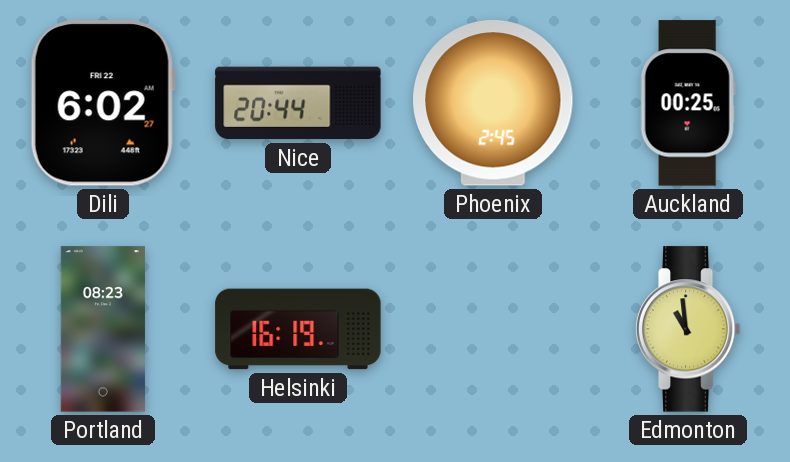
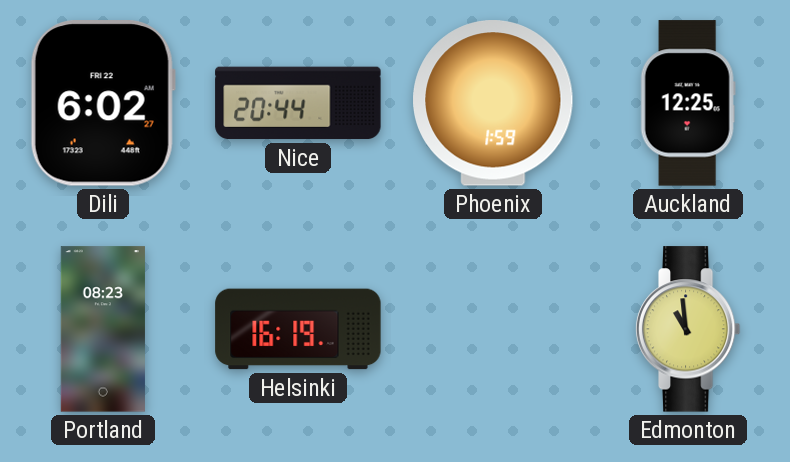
Phoenix: 2:45 -> 1:59
Auckland: 00:25 -> 12:25
